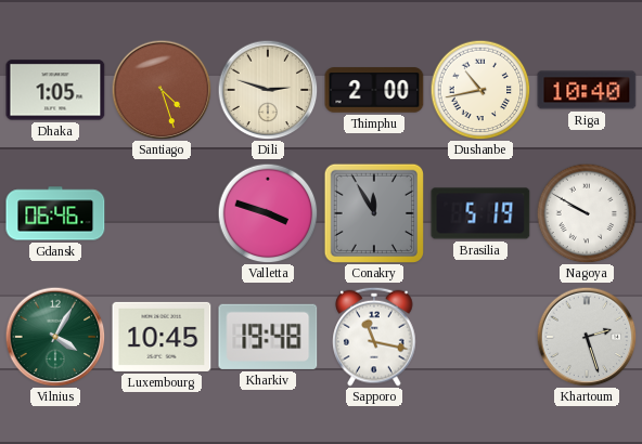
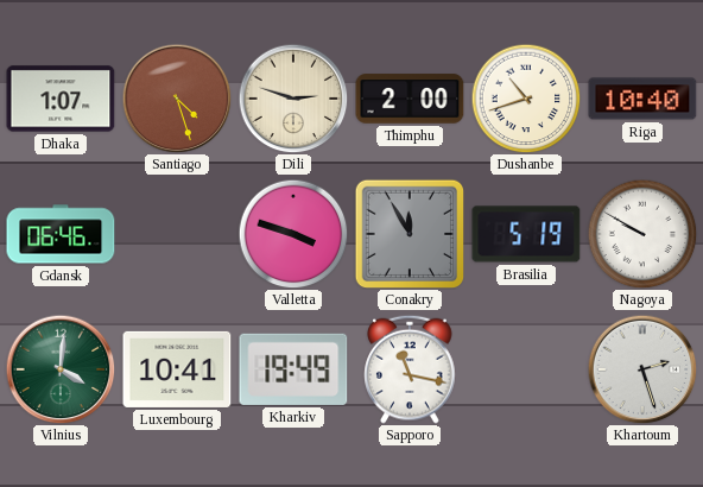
Dhaka: 1:05 -> 1:07
Dushanbe: 10:43 -> 10:42
Vilnius: 4:05 -> 4:01
Luxembourg: 10:45 -> 10:41
Kharkiv: 19:48 -> 19:49
